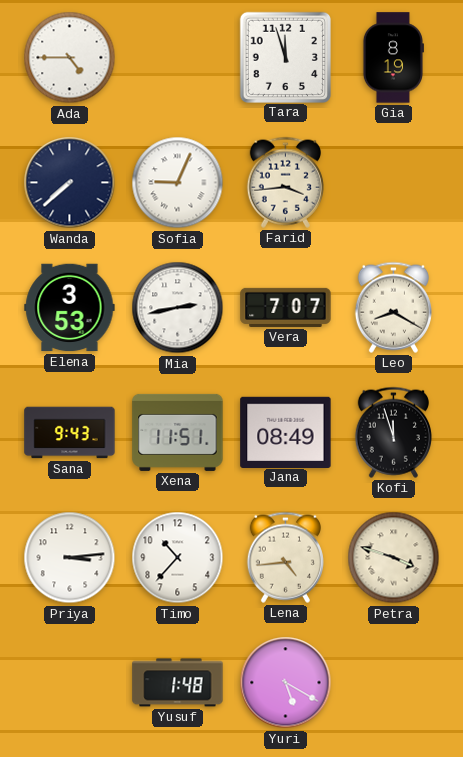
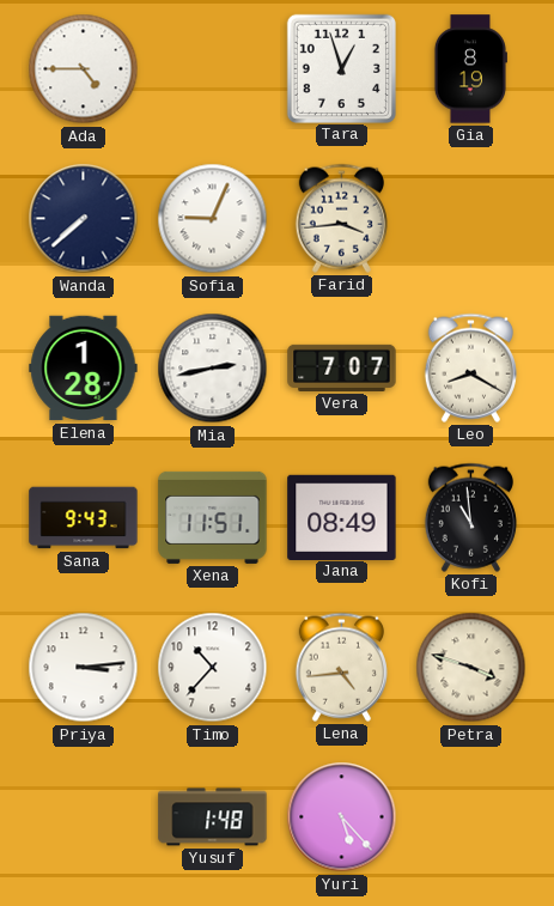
Tara: 11:57 -> 12:57
Elena: 3:53 -> 1:28
Kofi: 11:57 -> 10:59
Yuri: 5:20 -> 5:23
